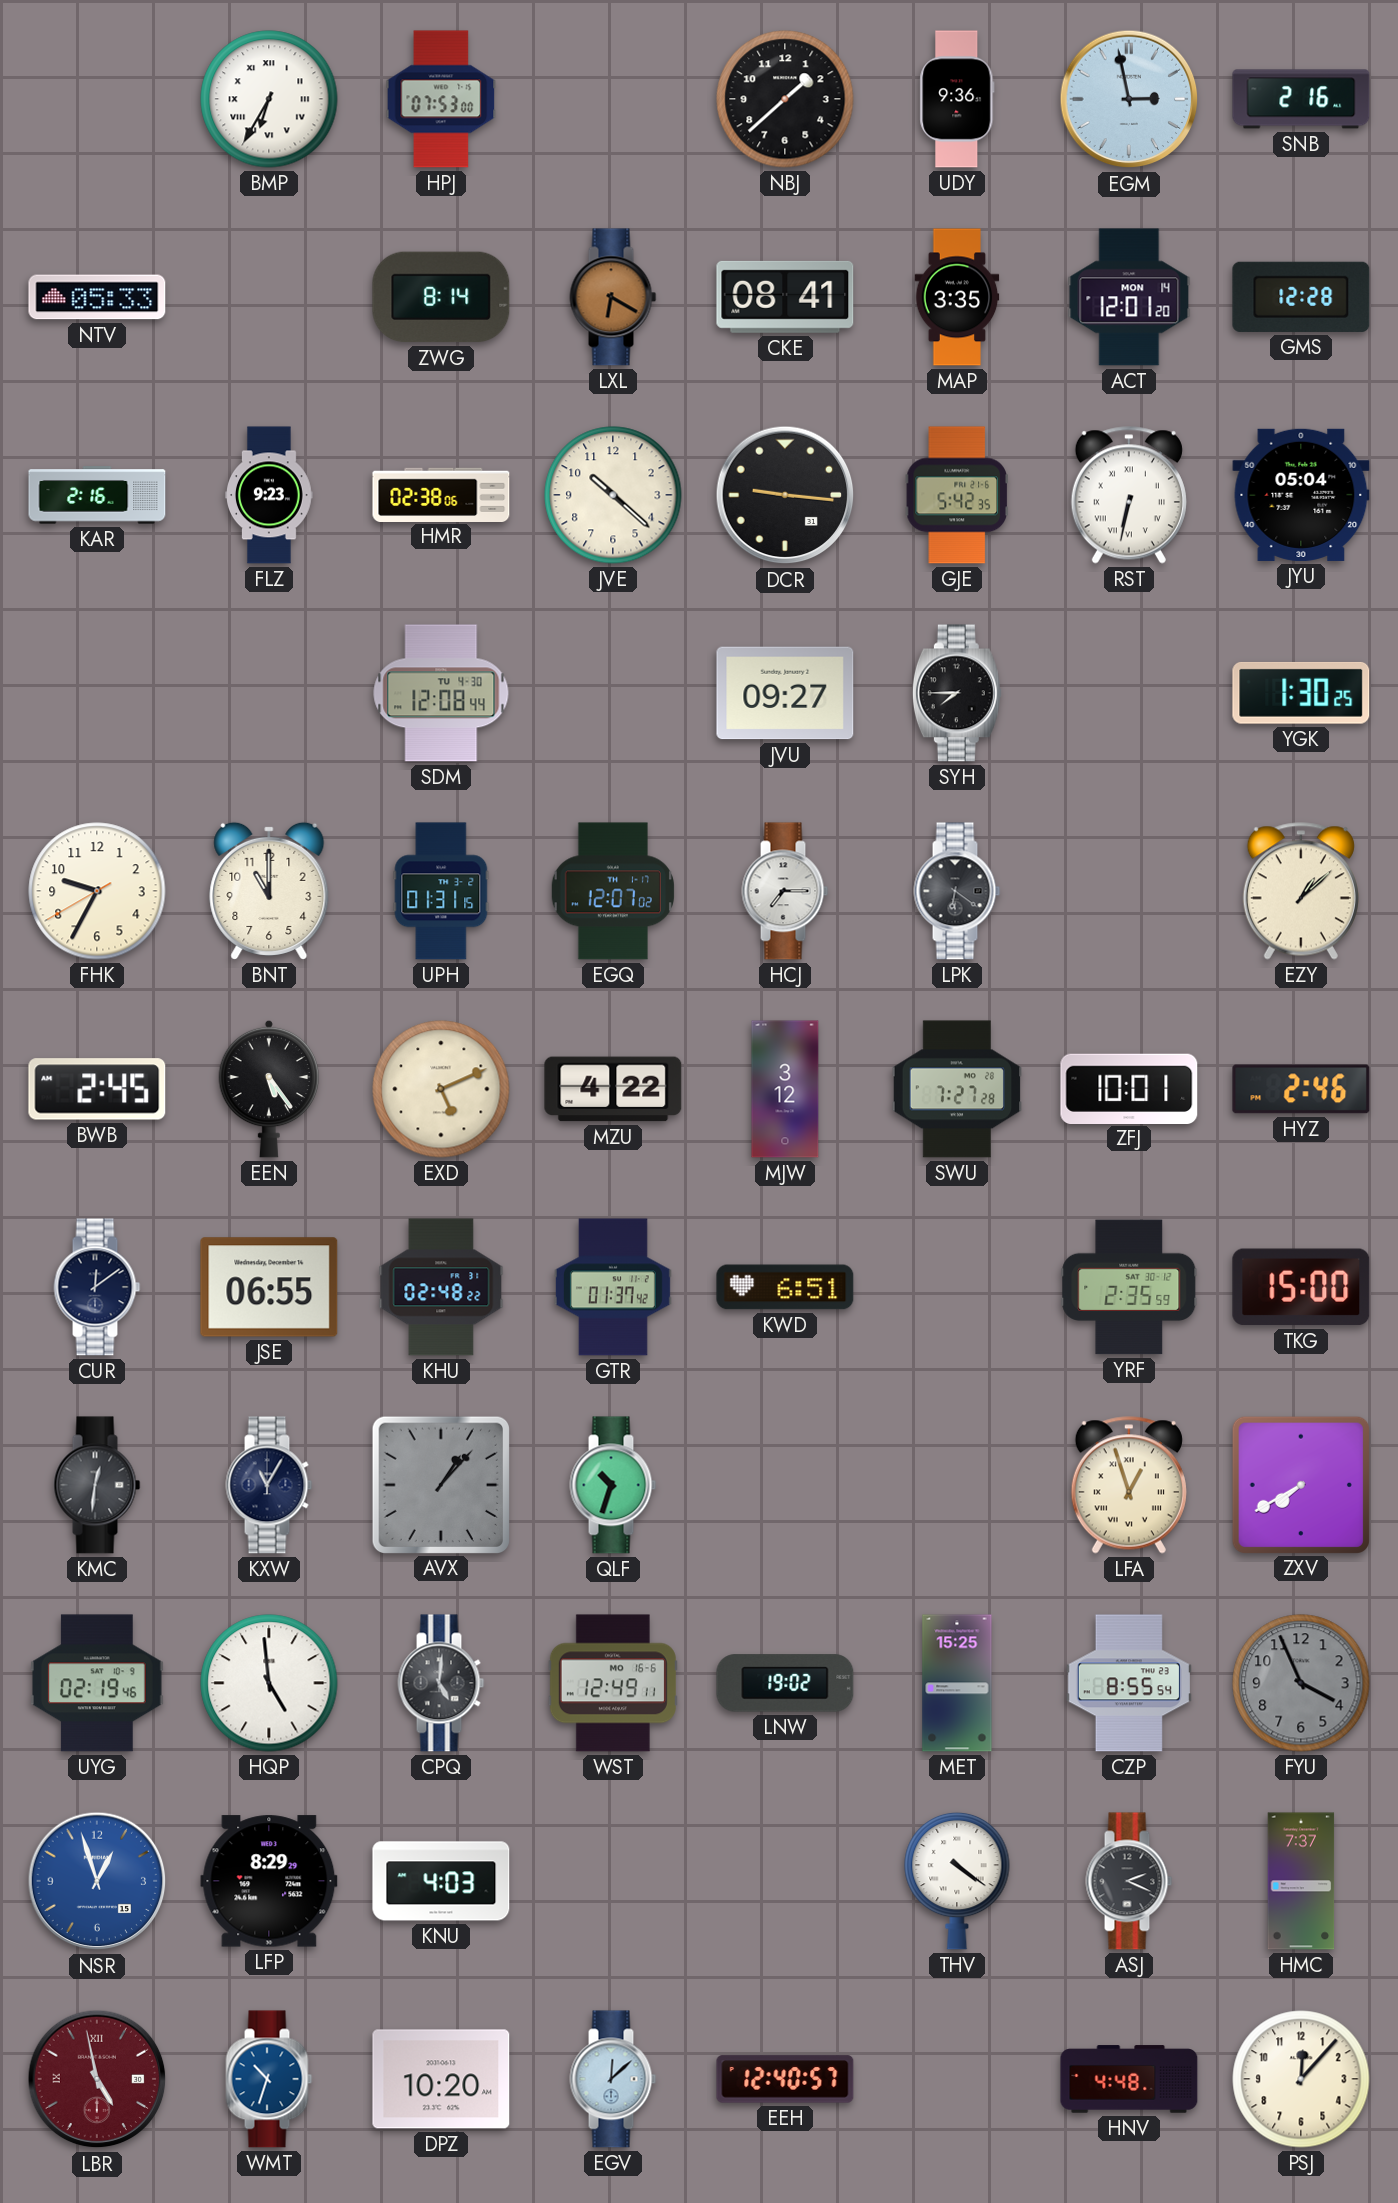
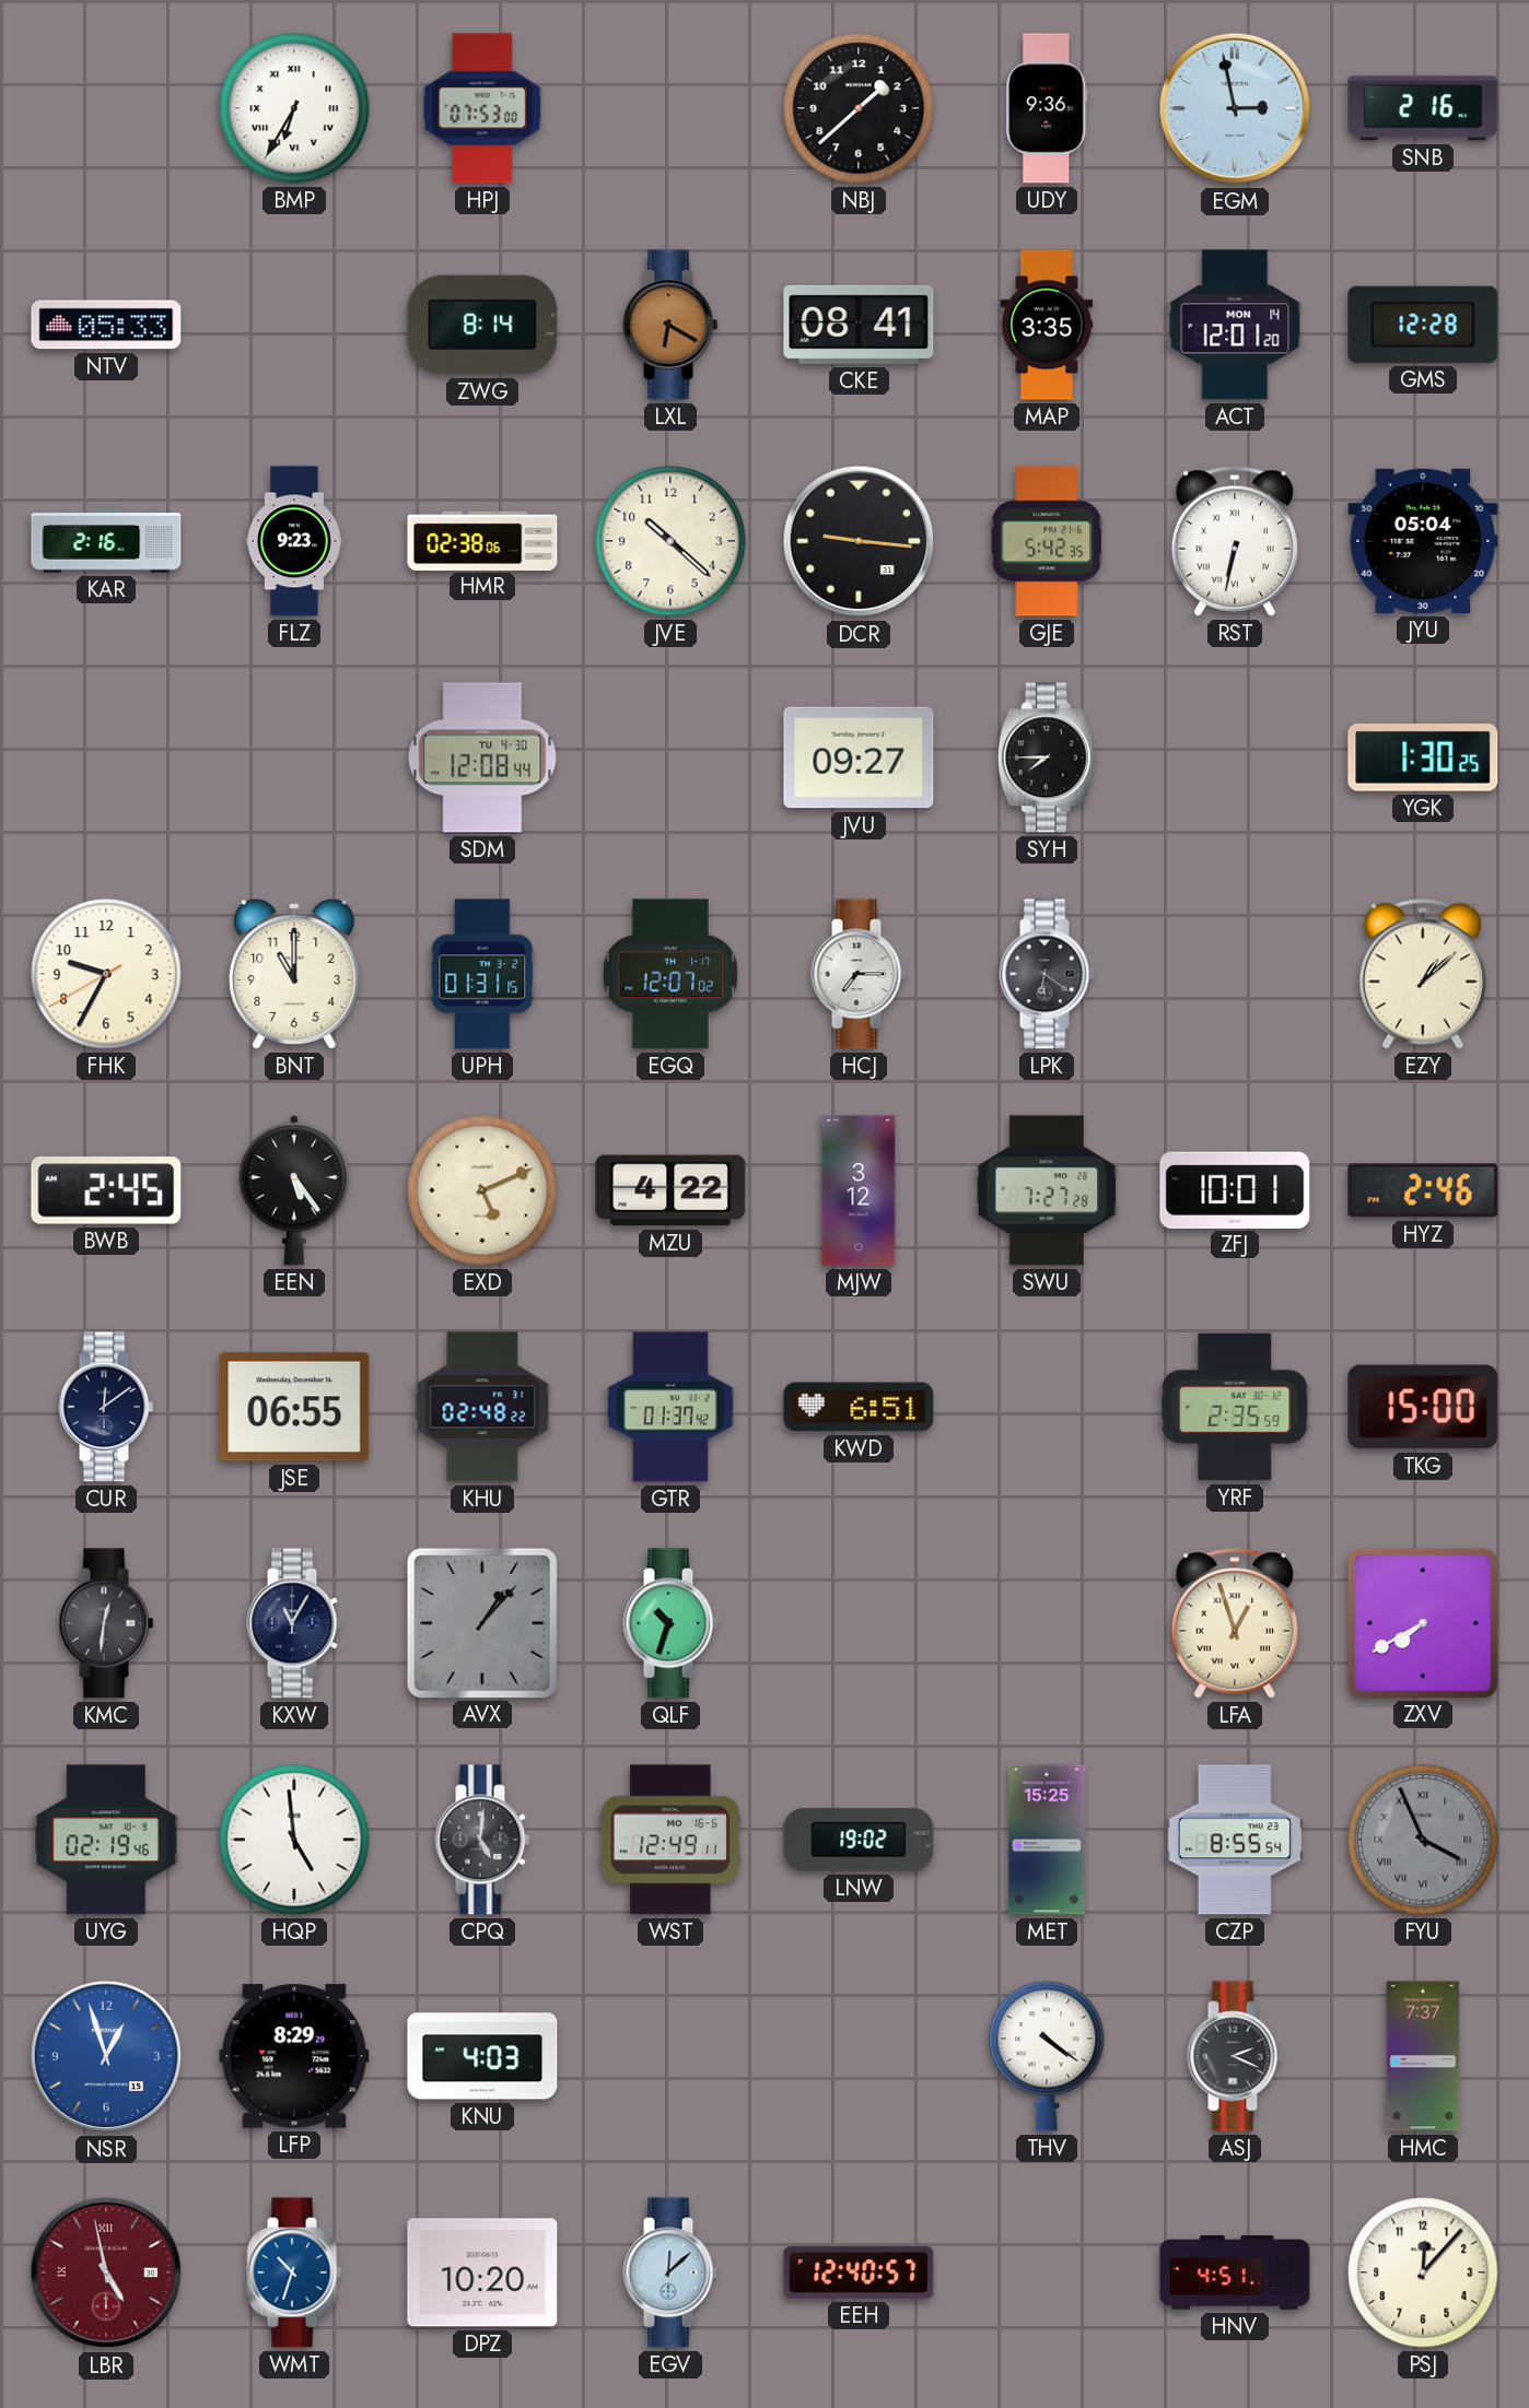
FYU numerals: Arabic -> Roman
HNV: 4:48 -> 4:51
